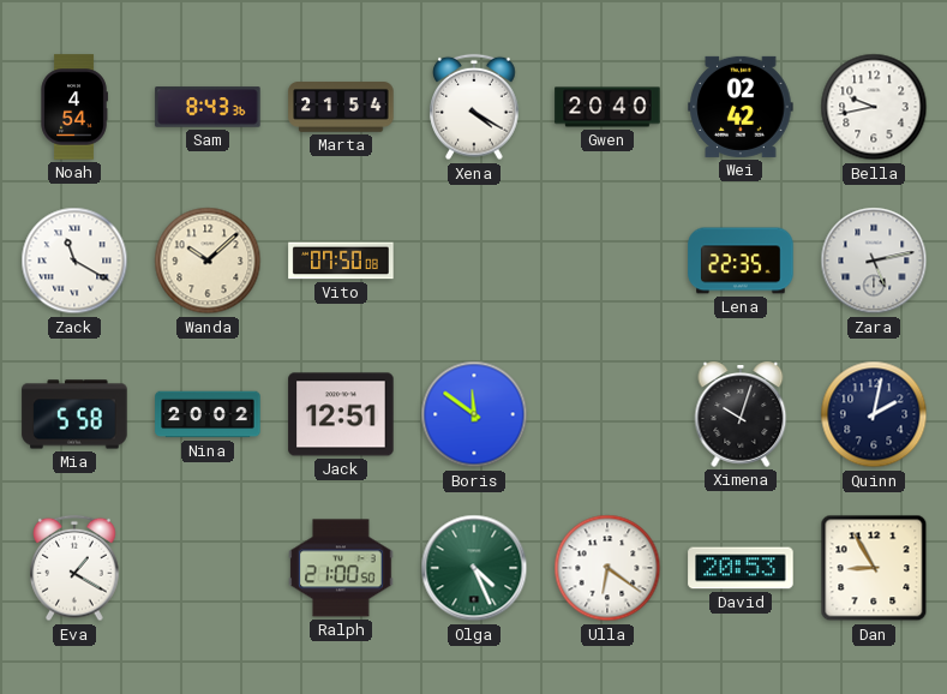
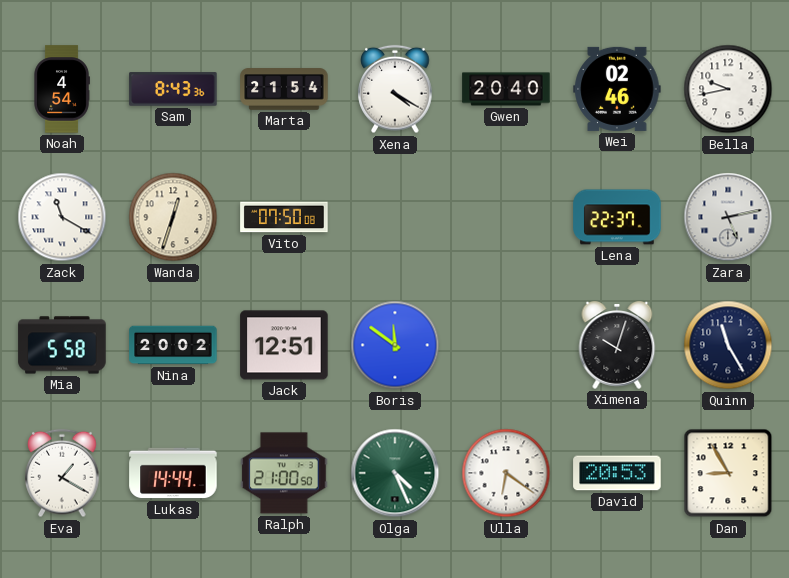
Wei: 02:42 -> 02:46
Wanda: 10:08 -> 12:33
Lena: 22:35 -> 22:37
Quinn: 2:02 -> 11:25
Lukas: none -> 14:44
